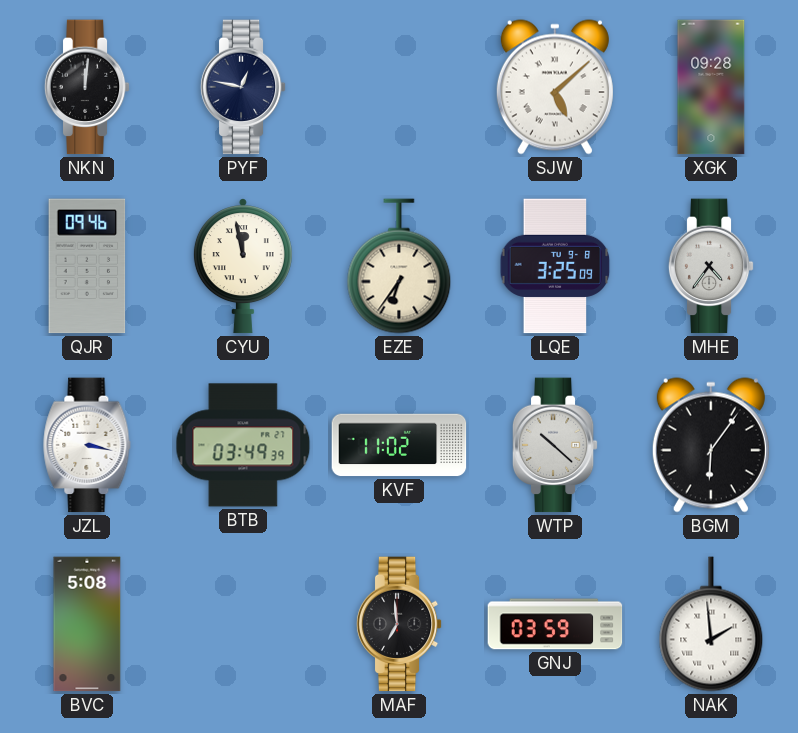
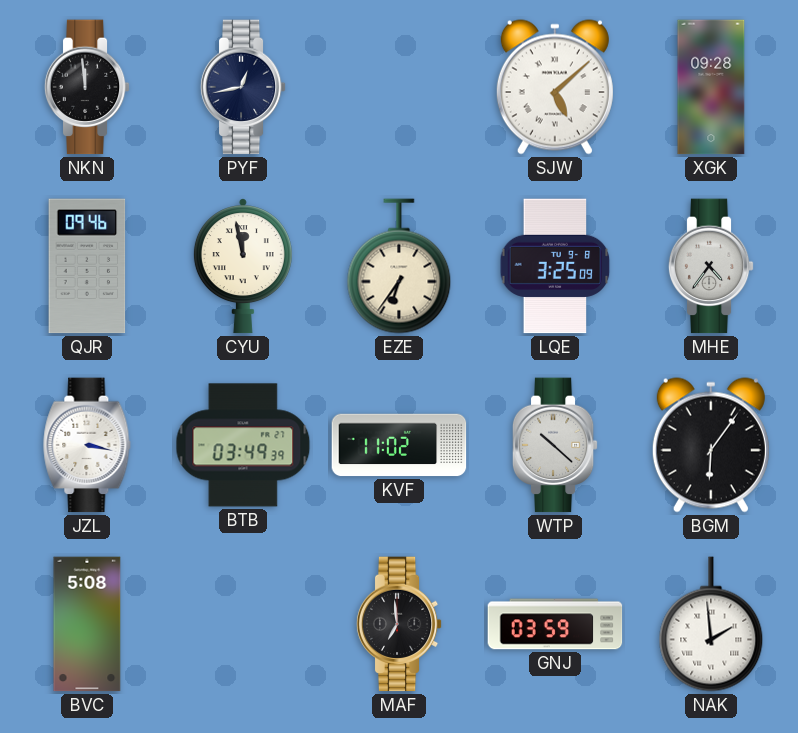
NKN: 12:01 -> 11:59
PYF: 12:47 -> 12:43
